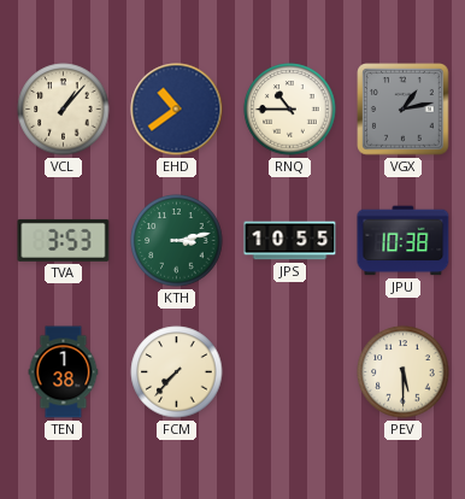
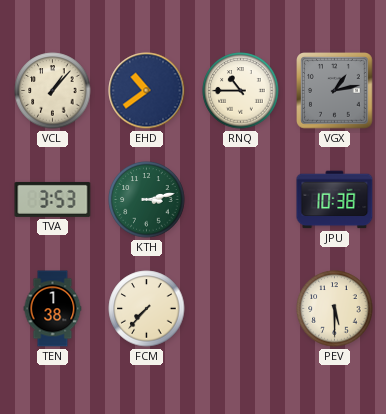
JPS: 10:55 -> none
